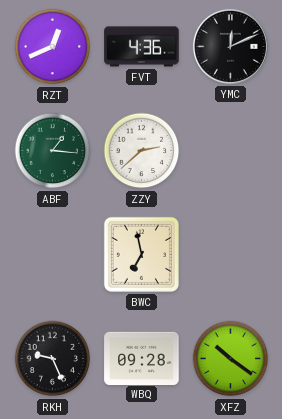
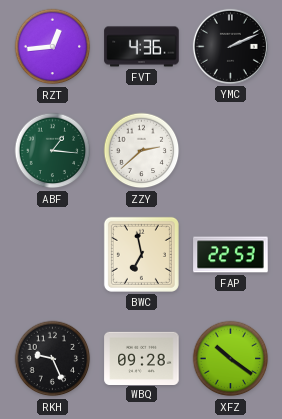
RZT: 12:41 -> 12:44
YMC: 12:11 -> 2:11
FAP: none -> 22:53
